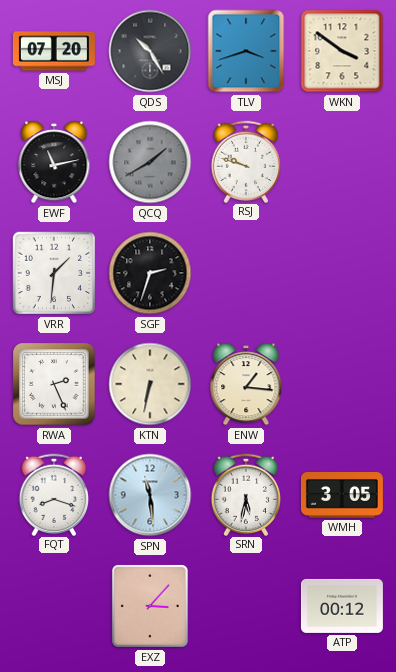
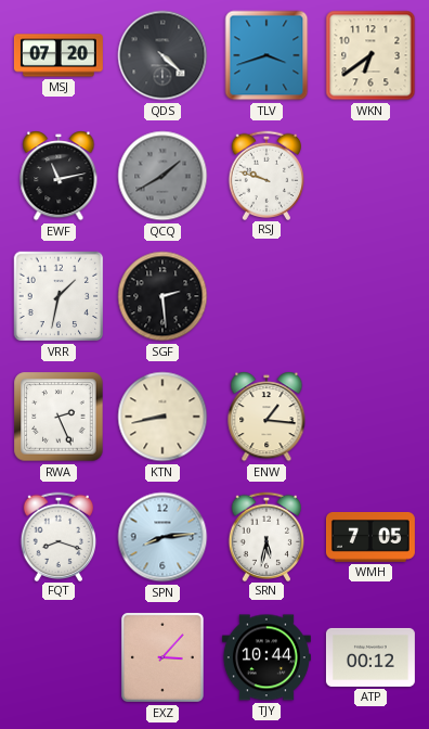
QDS: 10:25 -> 4:22
WKN: 3:51 -> 6:39
VRR: 1:31 -> 1:32
SGF: 2:33 -> 2:29
KTN: 6:32 -> 8:43
SPN: 11:29 -> 8:14
WMH: 3:05 -> 7:05
TJY: none -> 10:44
